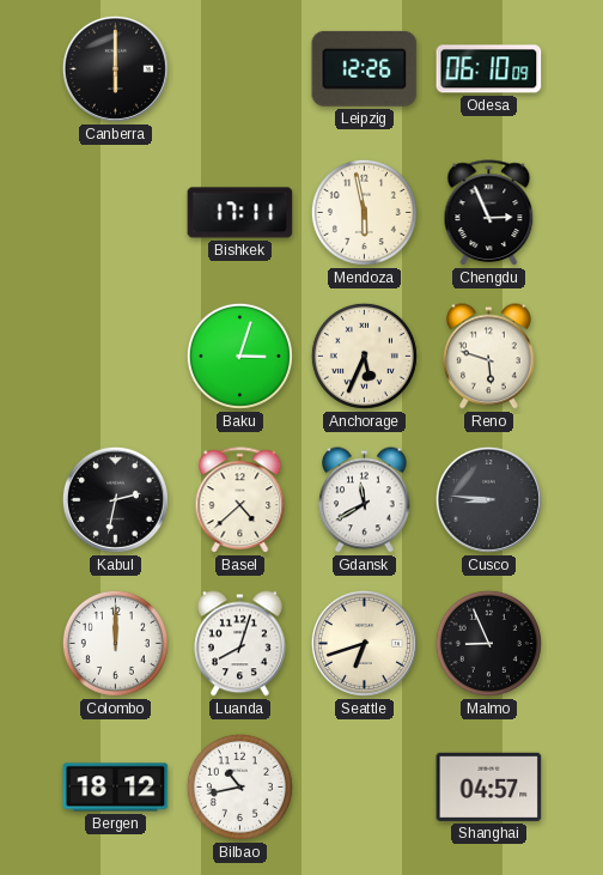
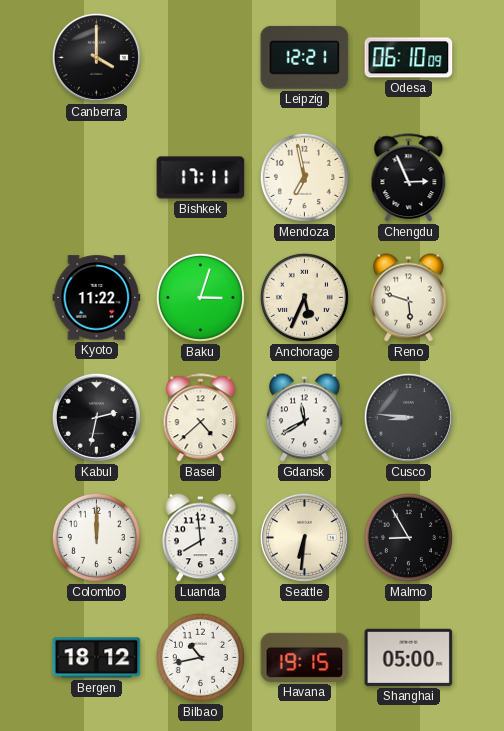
Canberra: 6:00 -> 4:00
Leipzig: 12:26 -> 12:21
Mendoza: 5:58 -> 6:58
Kyoto: none -> 11:22
Luanda: 8:03 -> 7:59
Seattle: 6:42 -> 6:31
Malmo: 8:56 -> 8:55
Havana: none -> 19:15
Shanghai: 04:57 -> 05:00
